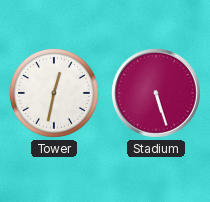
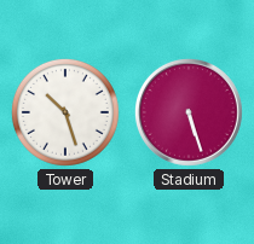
Tower: 12:32 -> 10:27
